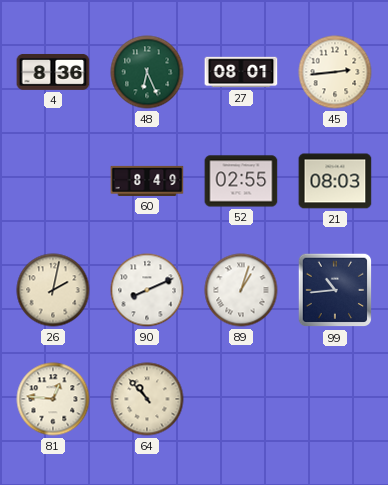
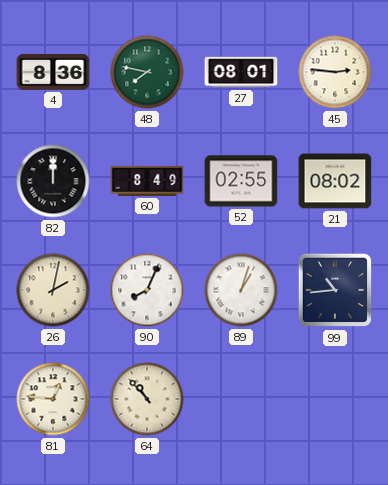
48: 6:26 -> 7:47
45: 2:44 -> 2:46
82: none -> 12:00
21: 08:03 -> 08:02
90: 8:11 -> 8:04
